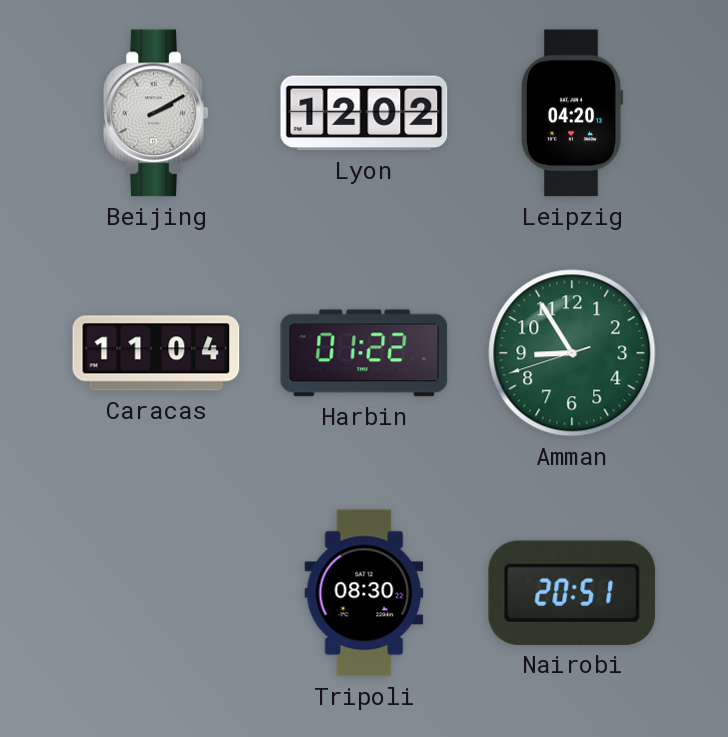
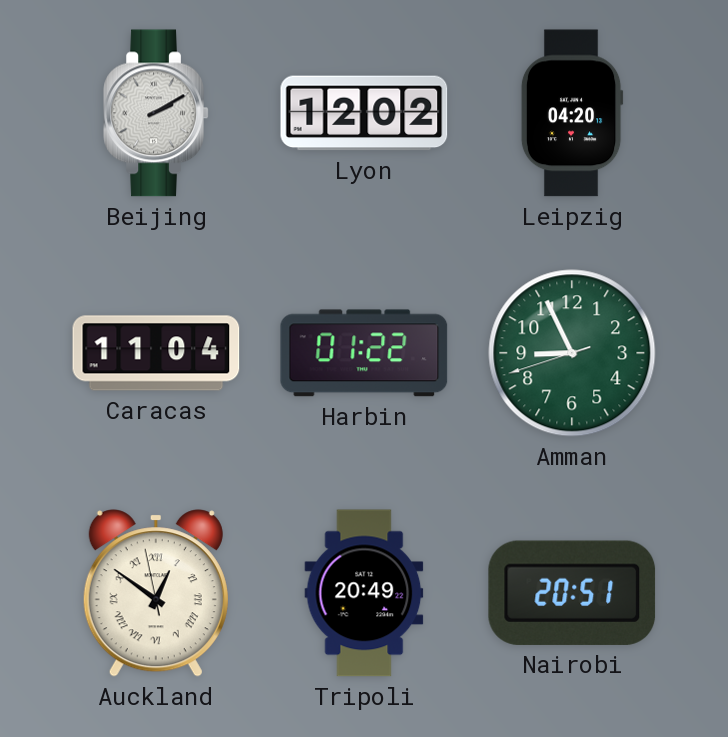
Amman: 8:54 -> 8:55
Auckland: none -> 12:50
Tripoli: 08:30 -> 20:49
